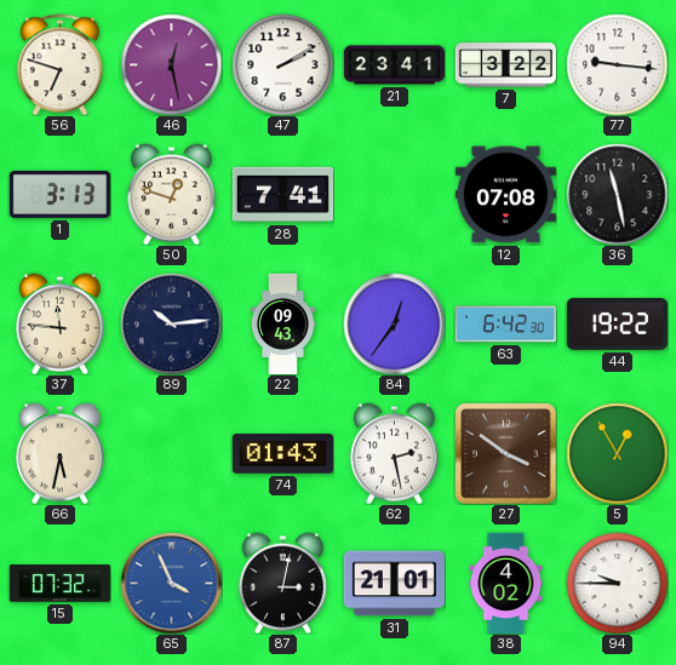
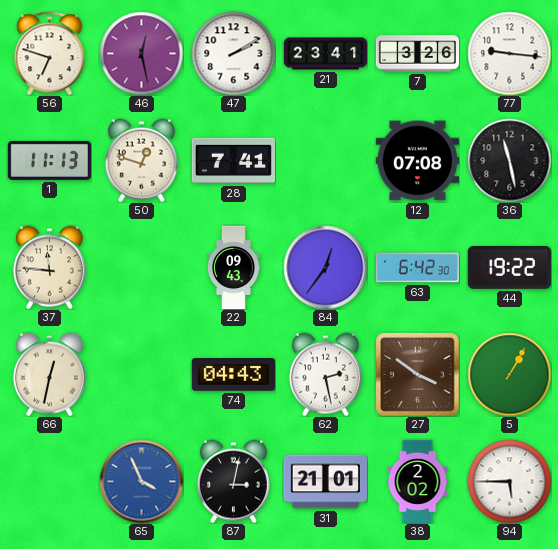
7: 3:22 -> 3:26
1: 3:13 -> 11:13
89: 10:14 -> none
66: 5:32 -> 12:32
74: 01:43 -> 04:43
5: 12:55 -> 1:05
15: 07:32 -> none
38: 4:02 -> 2:02
94: 9:45 -> 5:45
